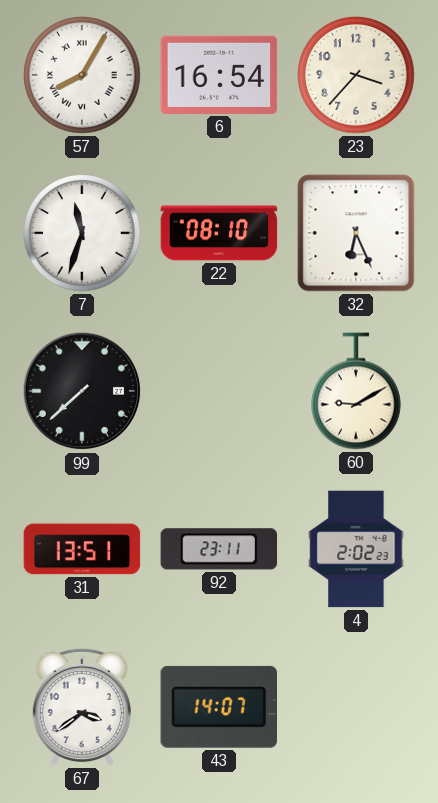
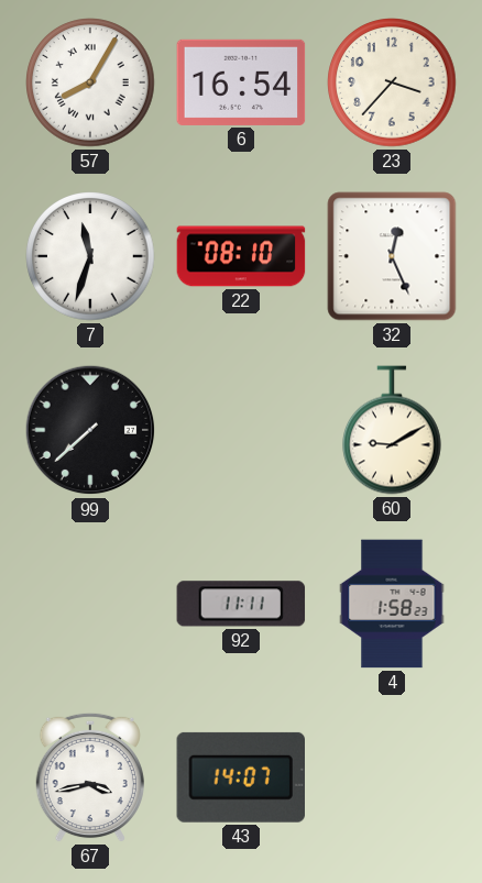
32: 6:26 -> 12:26
31: 13:51 -> none
92: 23:11 -> 11:11
4: 2:02 -> 1:58
67: 3:39 -> 3:43
